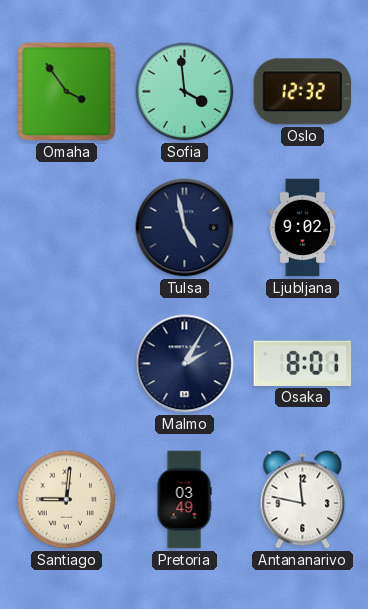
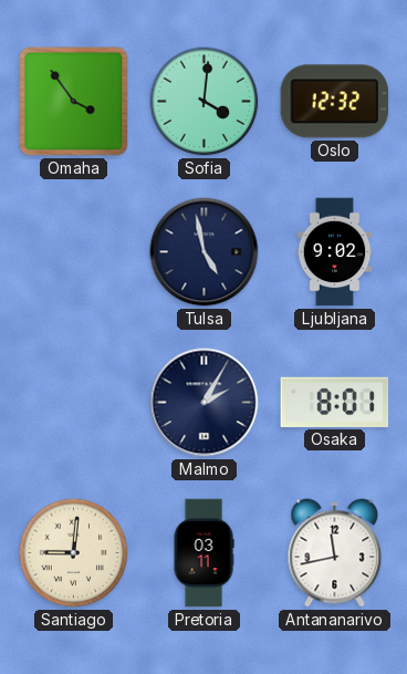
Sofia: 3:59 -> 4:01
Pretoria: 03:49 -> 03:11
Antananarivo: 11:47 -> 11:43
